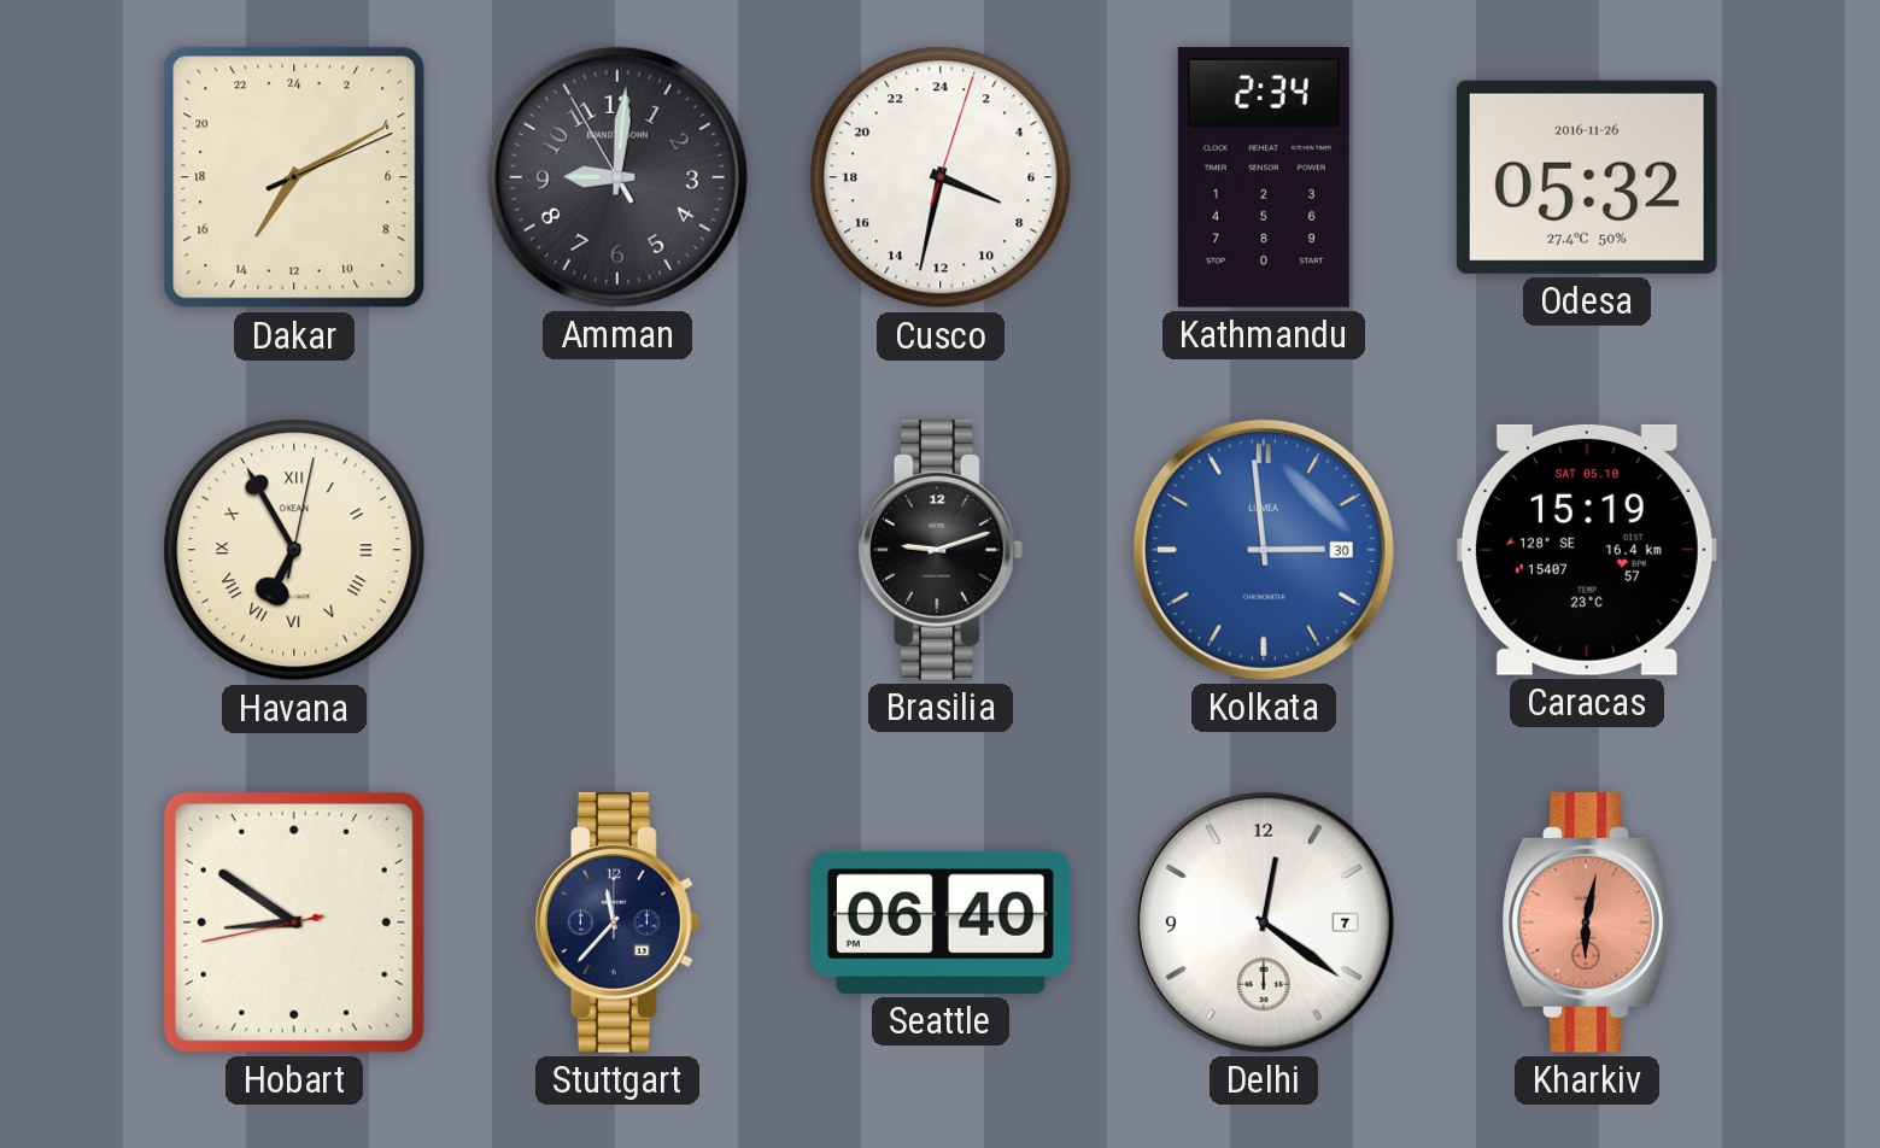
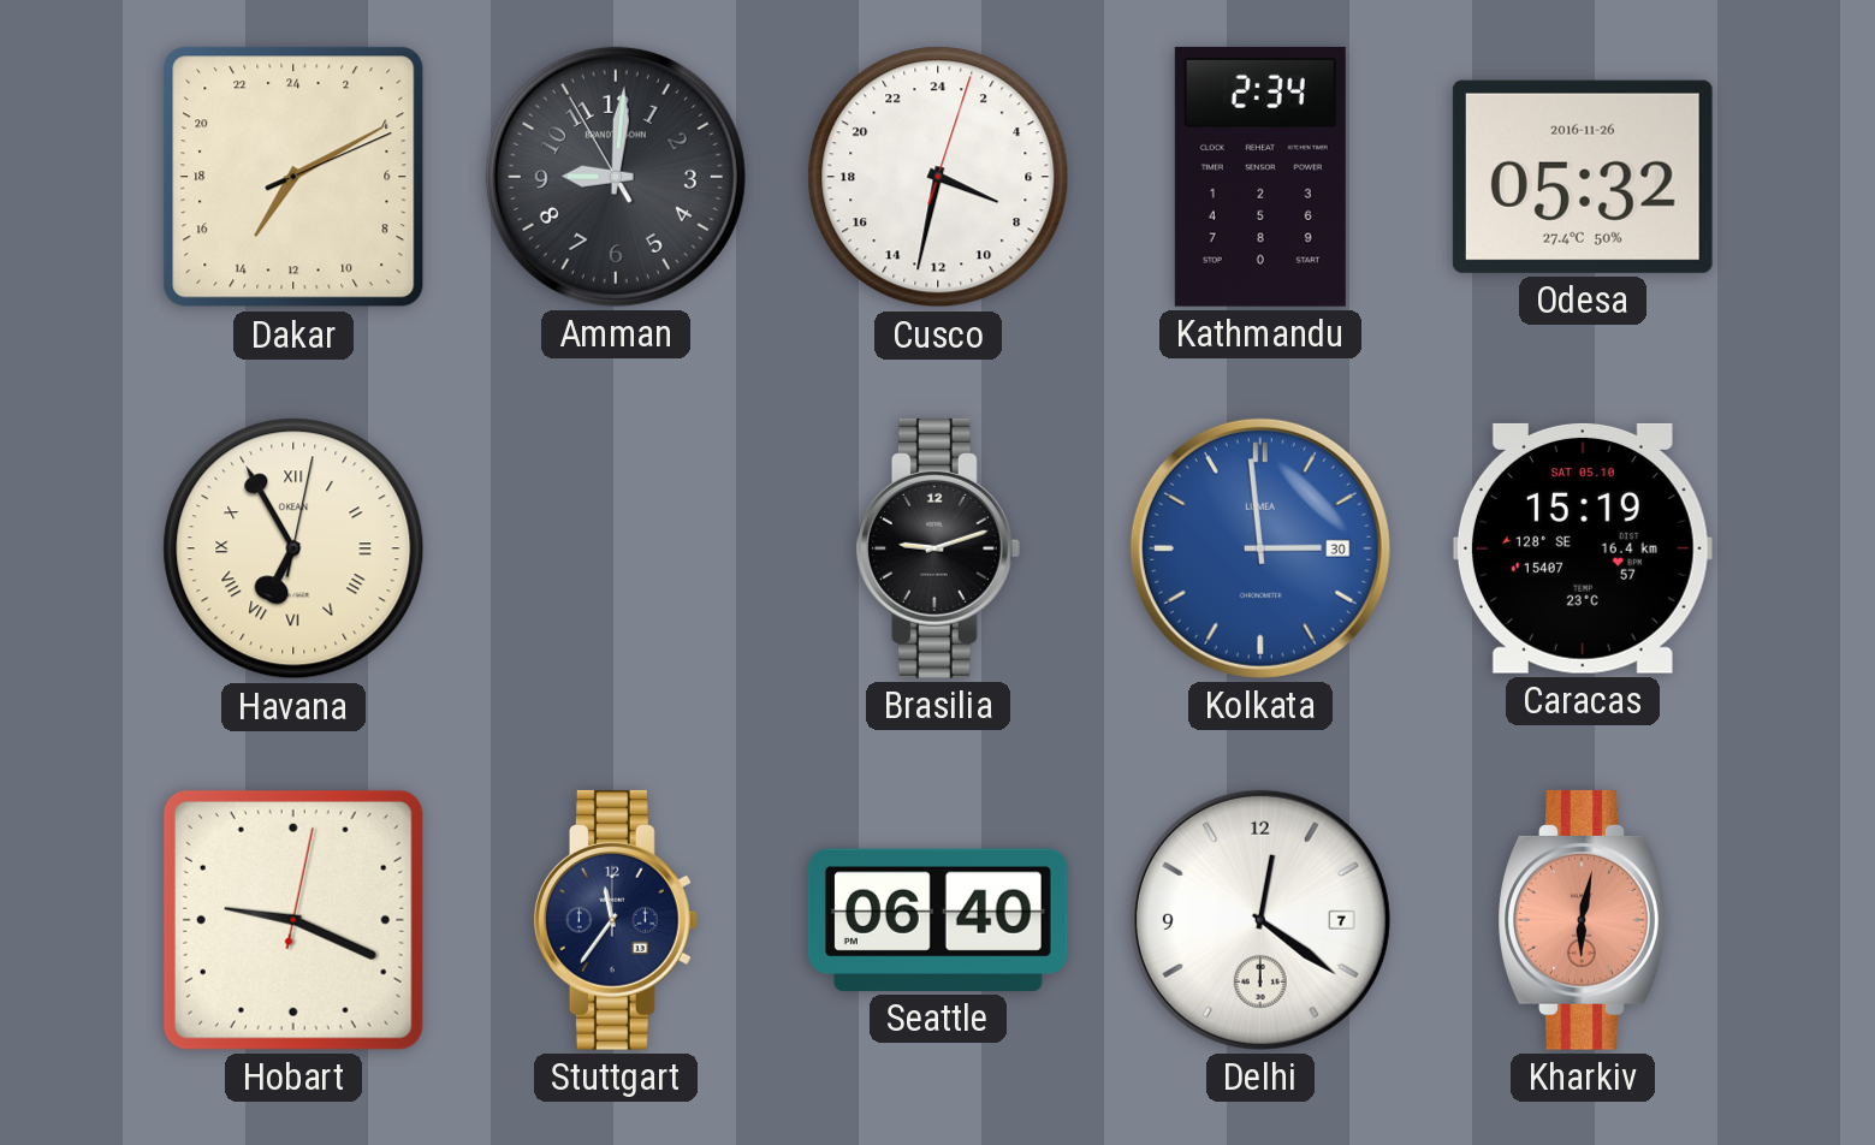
Hobart: 8:50 -> 9:19
Stuttgart: 11:37 -> 11:36
